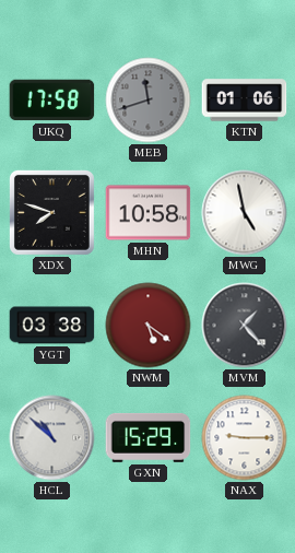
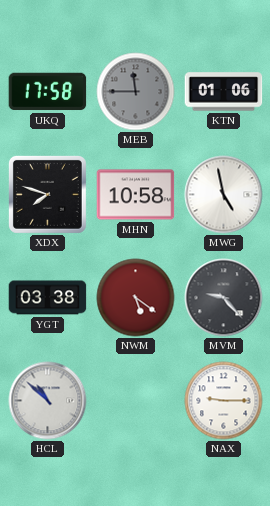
MEB: 11:42 -> 11:45
MVM: 1:23 -> 9:23
GXN: 15:29 -> none
